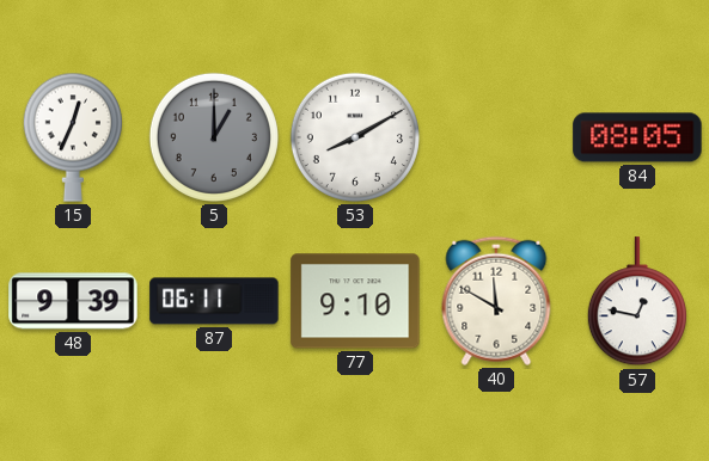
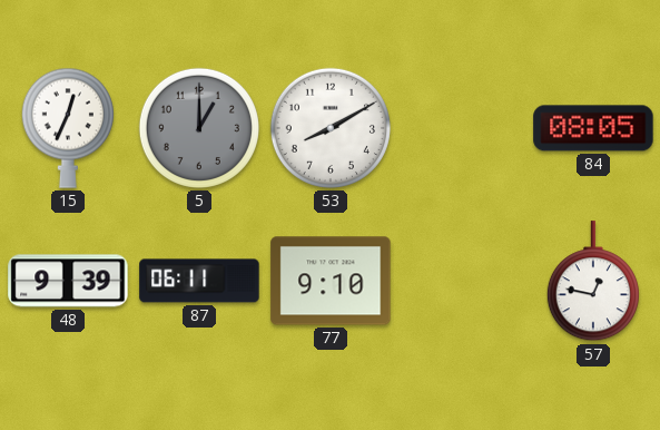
40: 11:50 -> none
